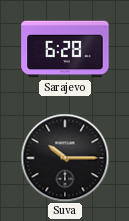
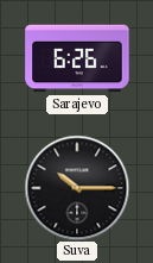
Sarajevo: 6:28 -> 6:26
